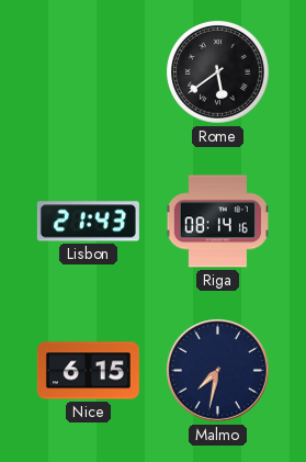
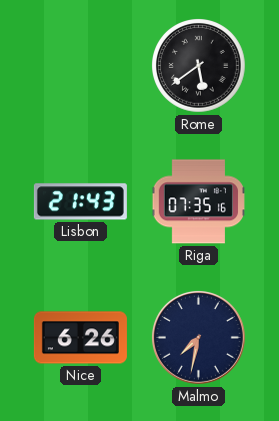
Riga: 08:14 -> 07:35
Nice: 6:15 -> 6:26
